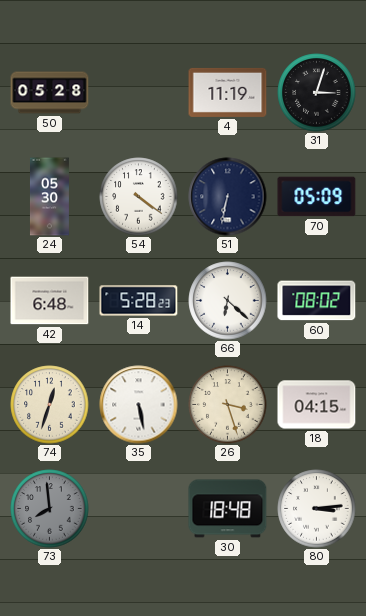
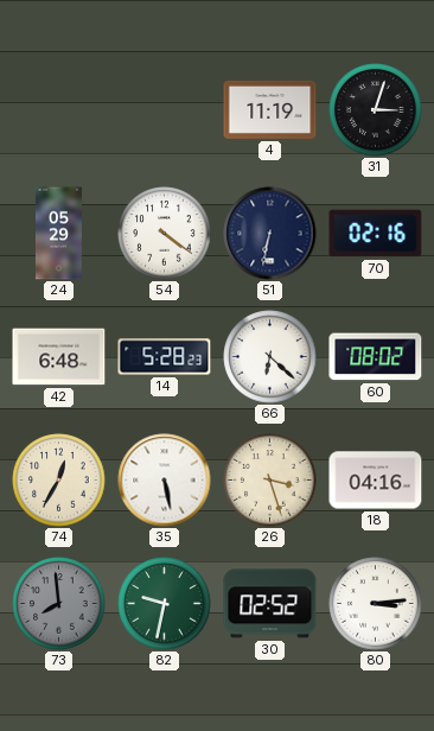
50: 05:28 -> none
24: 05:30 -> 05:29
70: 05:09 -> 02:16
74: 12:33 -> 12:35
18: 04:15 -> 04:16
82: none -> 9:32
30: 18:48 -> 02:52
